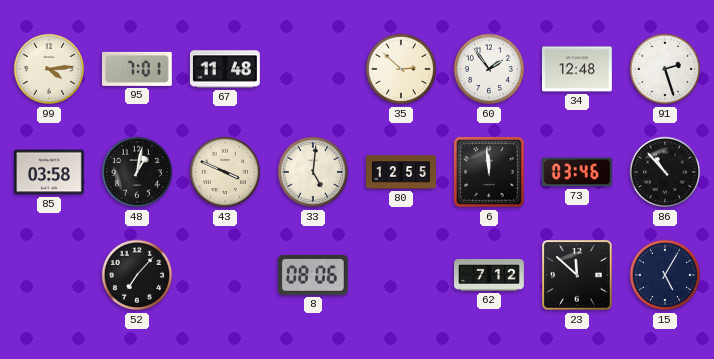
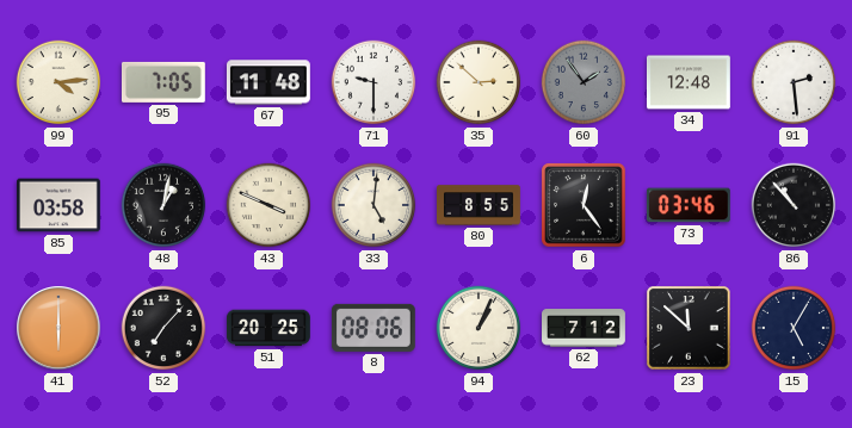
95: 7:01 -> 7:05
71: none -> 9:30
60 dial: white -> grey
91: 2:27 -> 2:29
80: 12:55 -> 8:55
6: 11:59 -> 12:24
41: none -> 6:00
51: none -> 20:25
94: none -> 1:04
